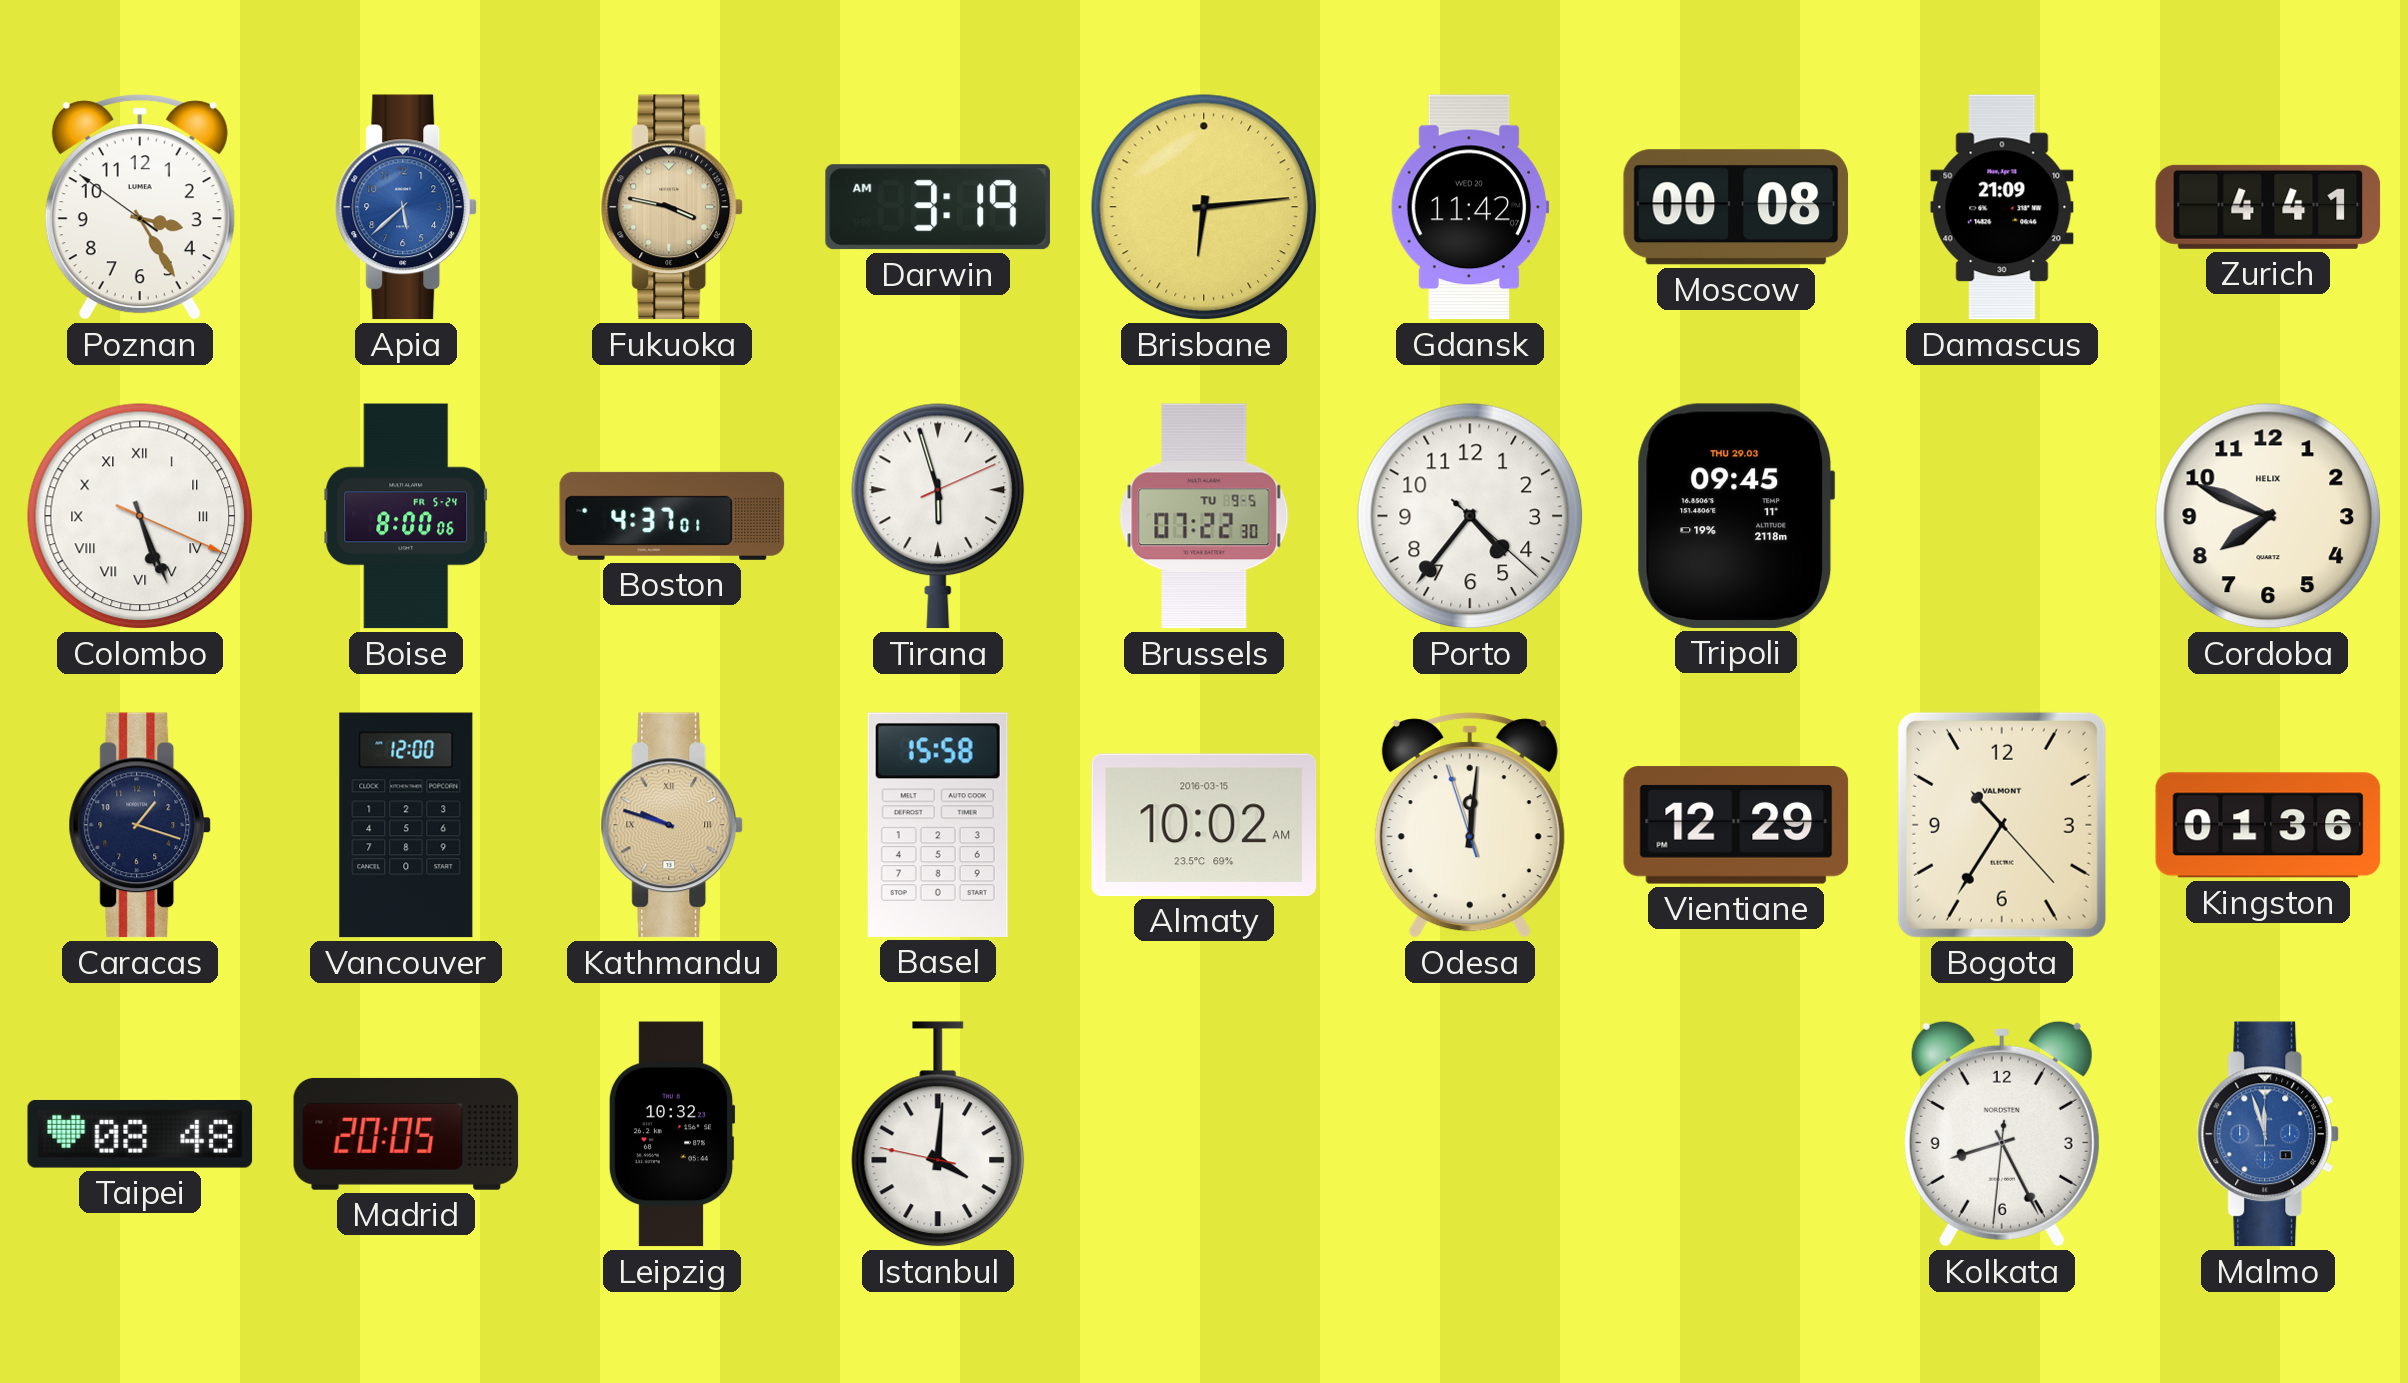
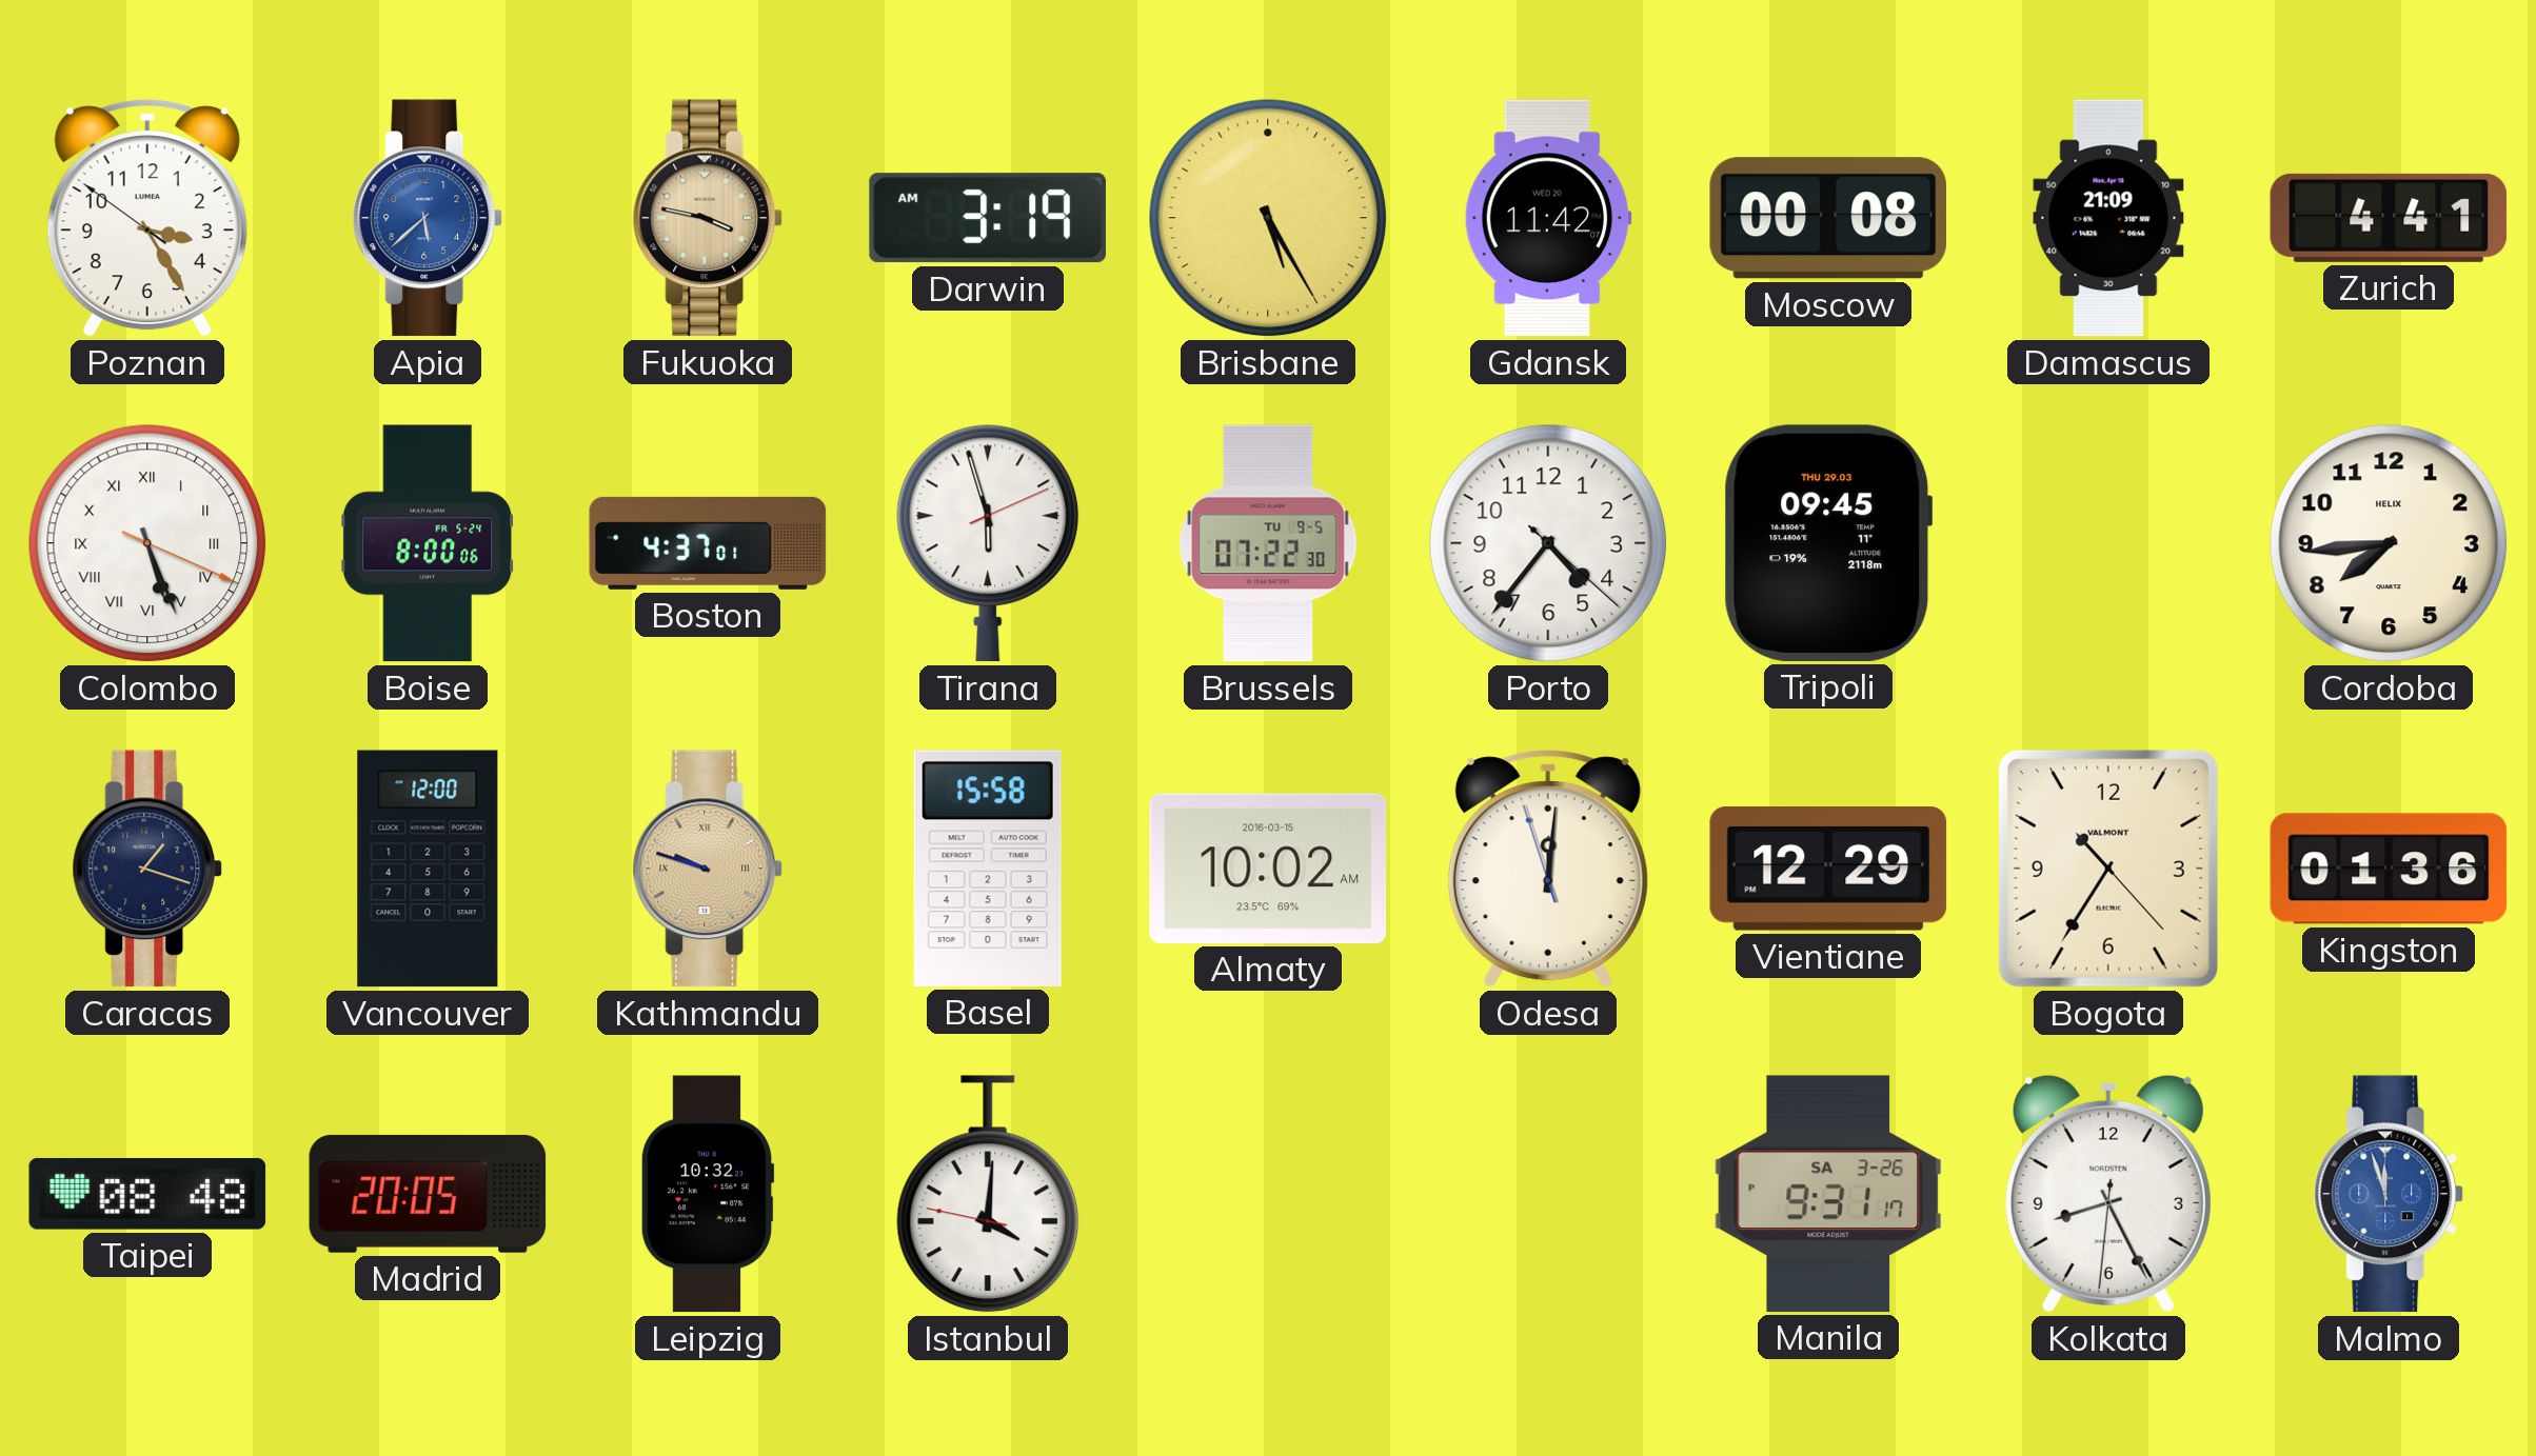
Brisbane: 6:14 -> 5:25
Cordoba: 7:49 -> 7:44
Manila: none -> 9:31
